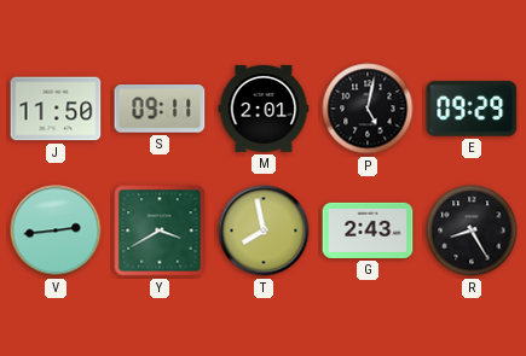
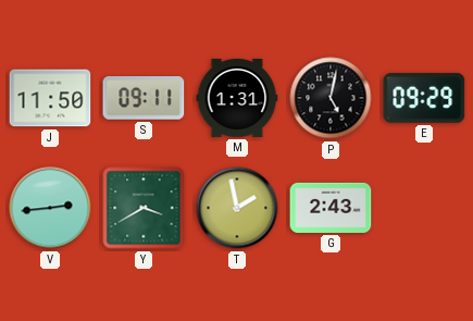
M: 2:01 -> 1:31
T: 7:58 -> 1:58
R: 8:25 -> none
